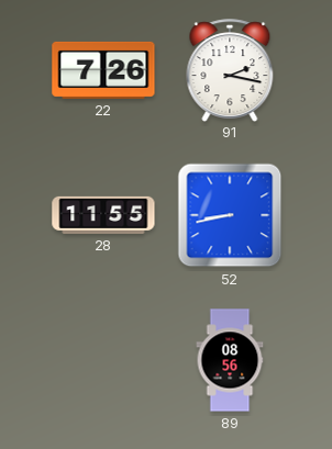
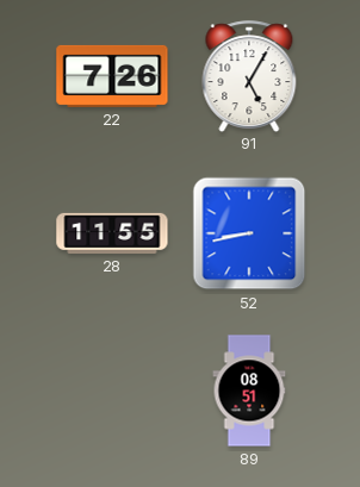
91: 2:17 -> 5:05
89: 08:56 -> 08:51
